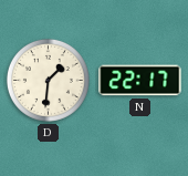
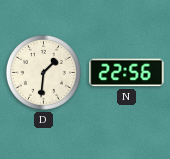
N: 22:17 -> 22:56
